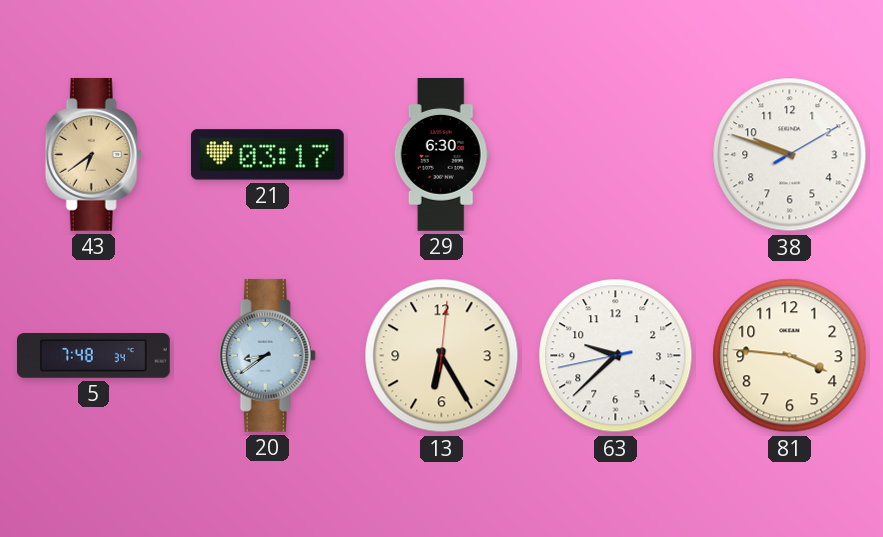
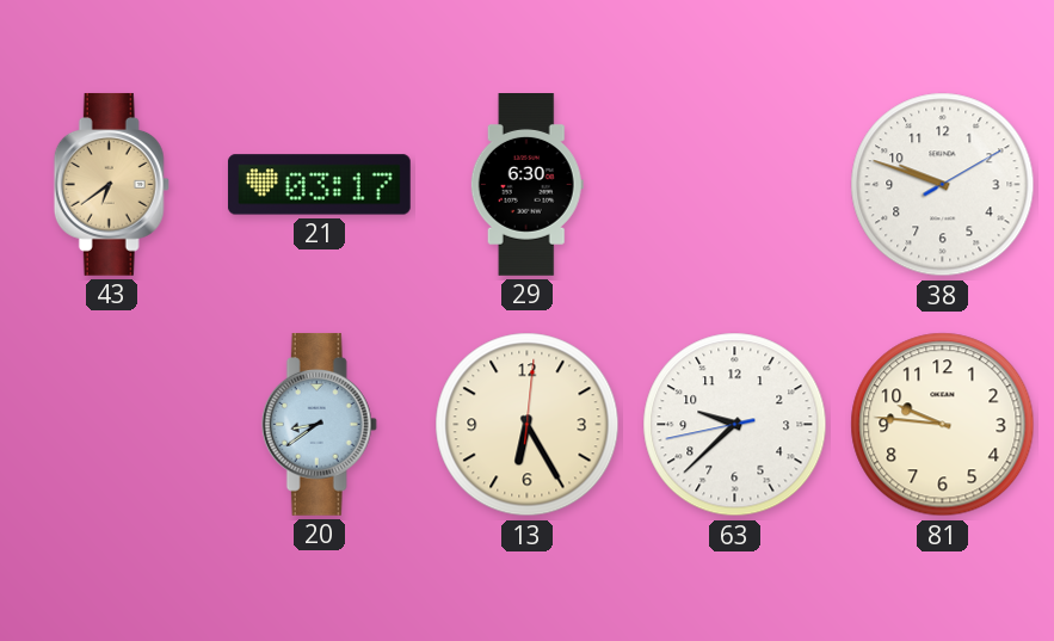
5: 7:48 -> none
81: 3:46 -> 9:46
